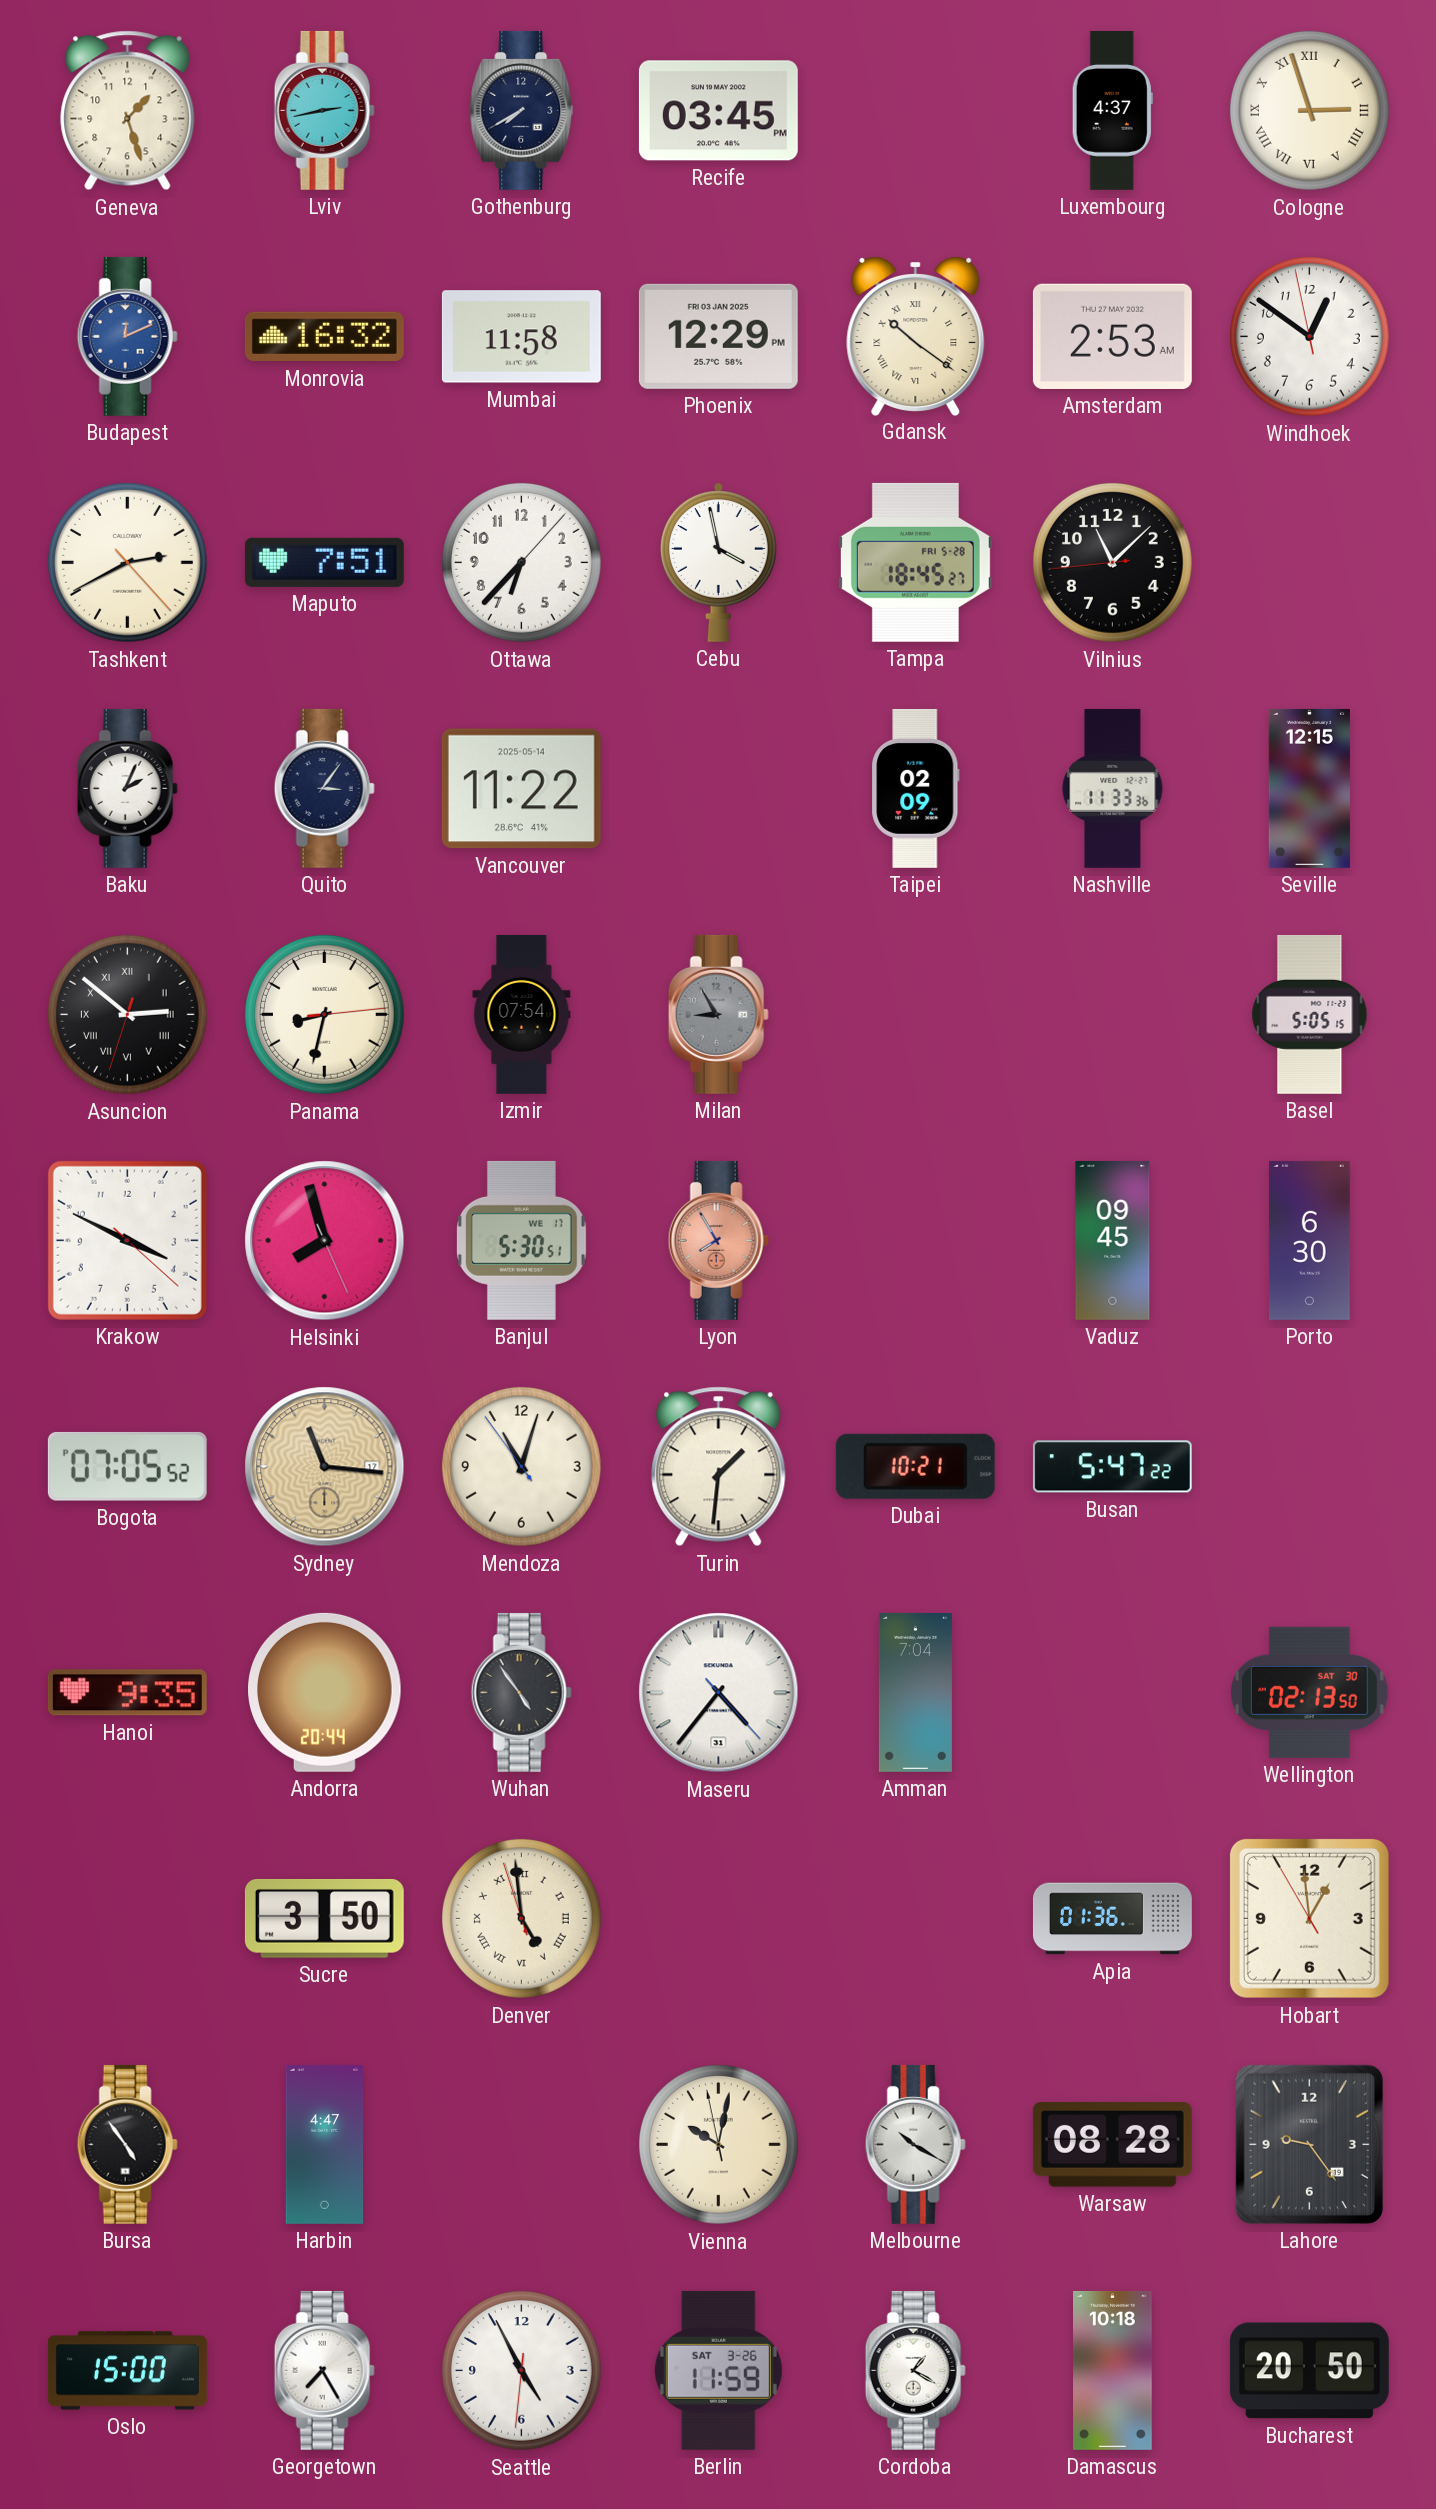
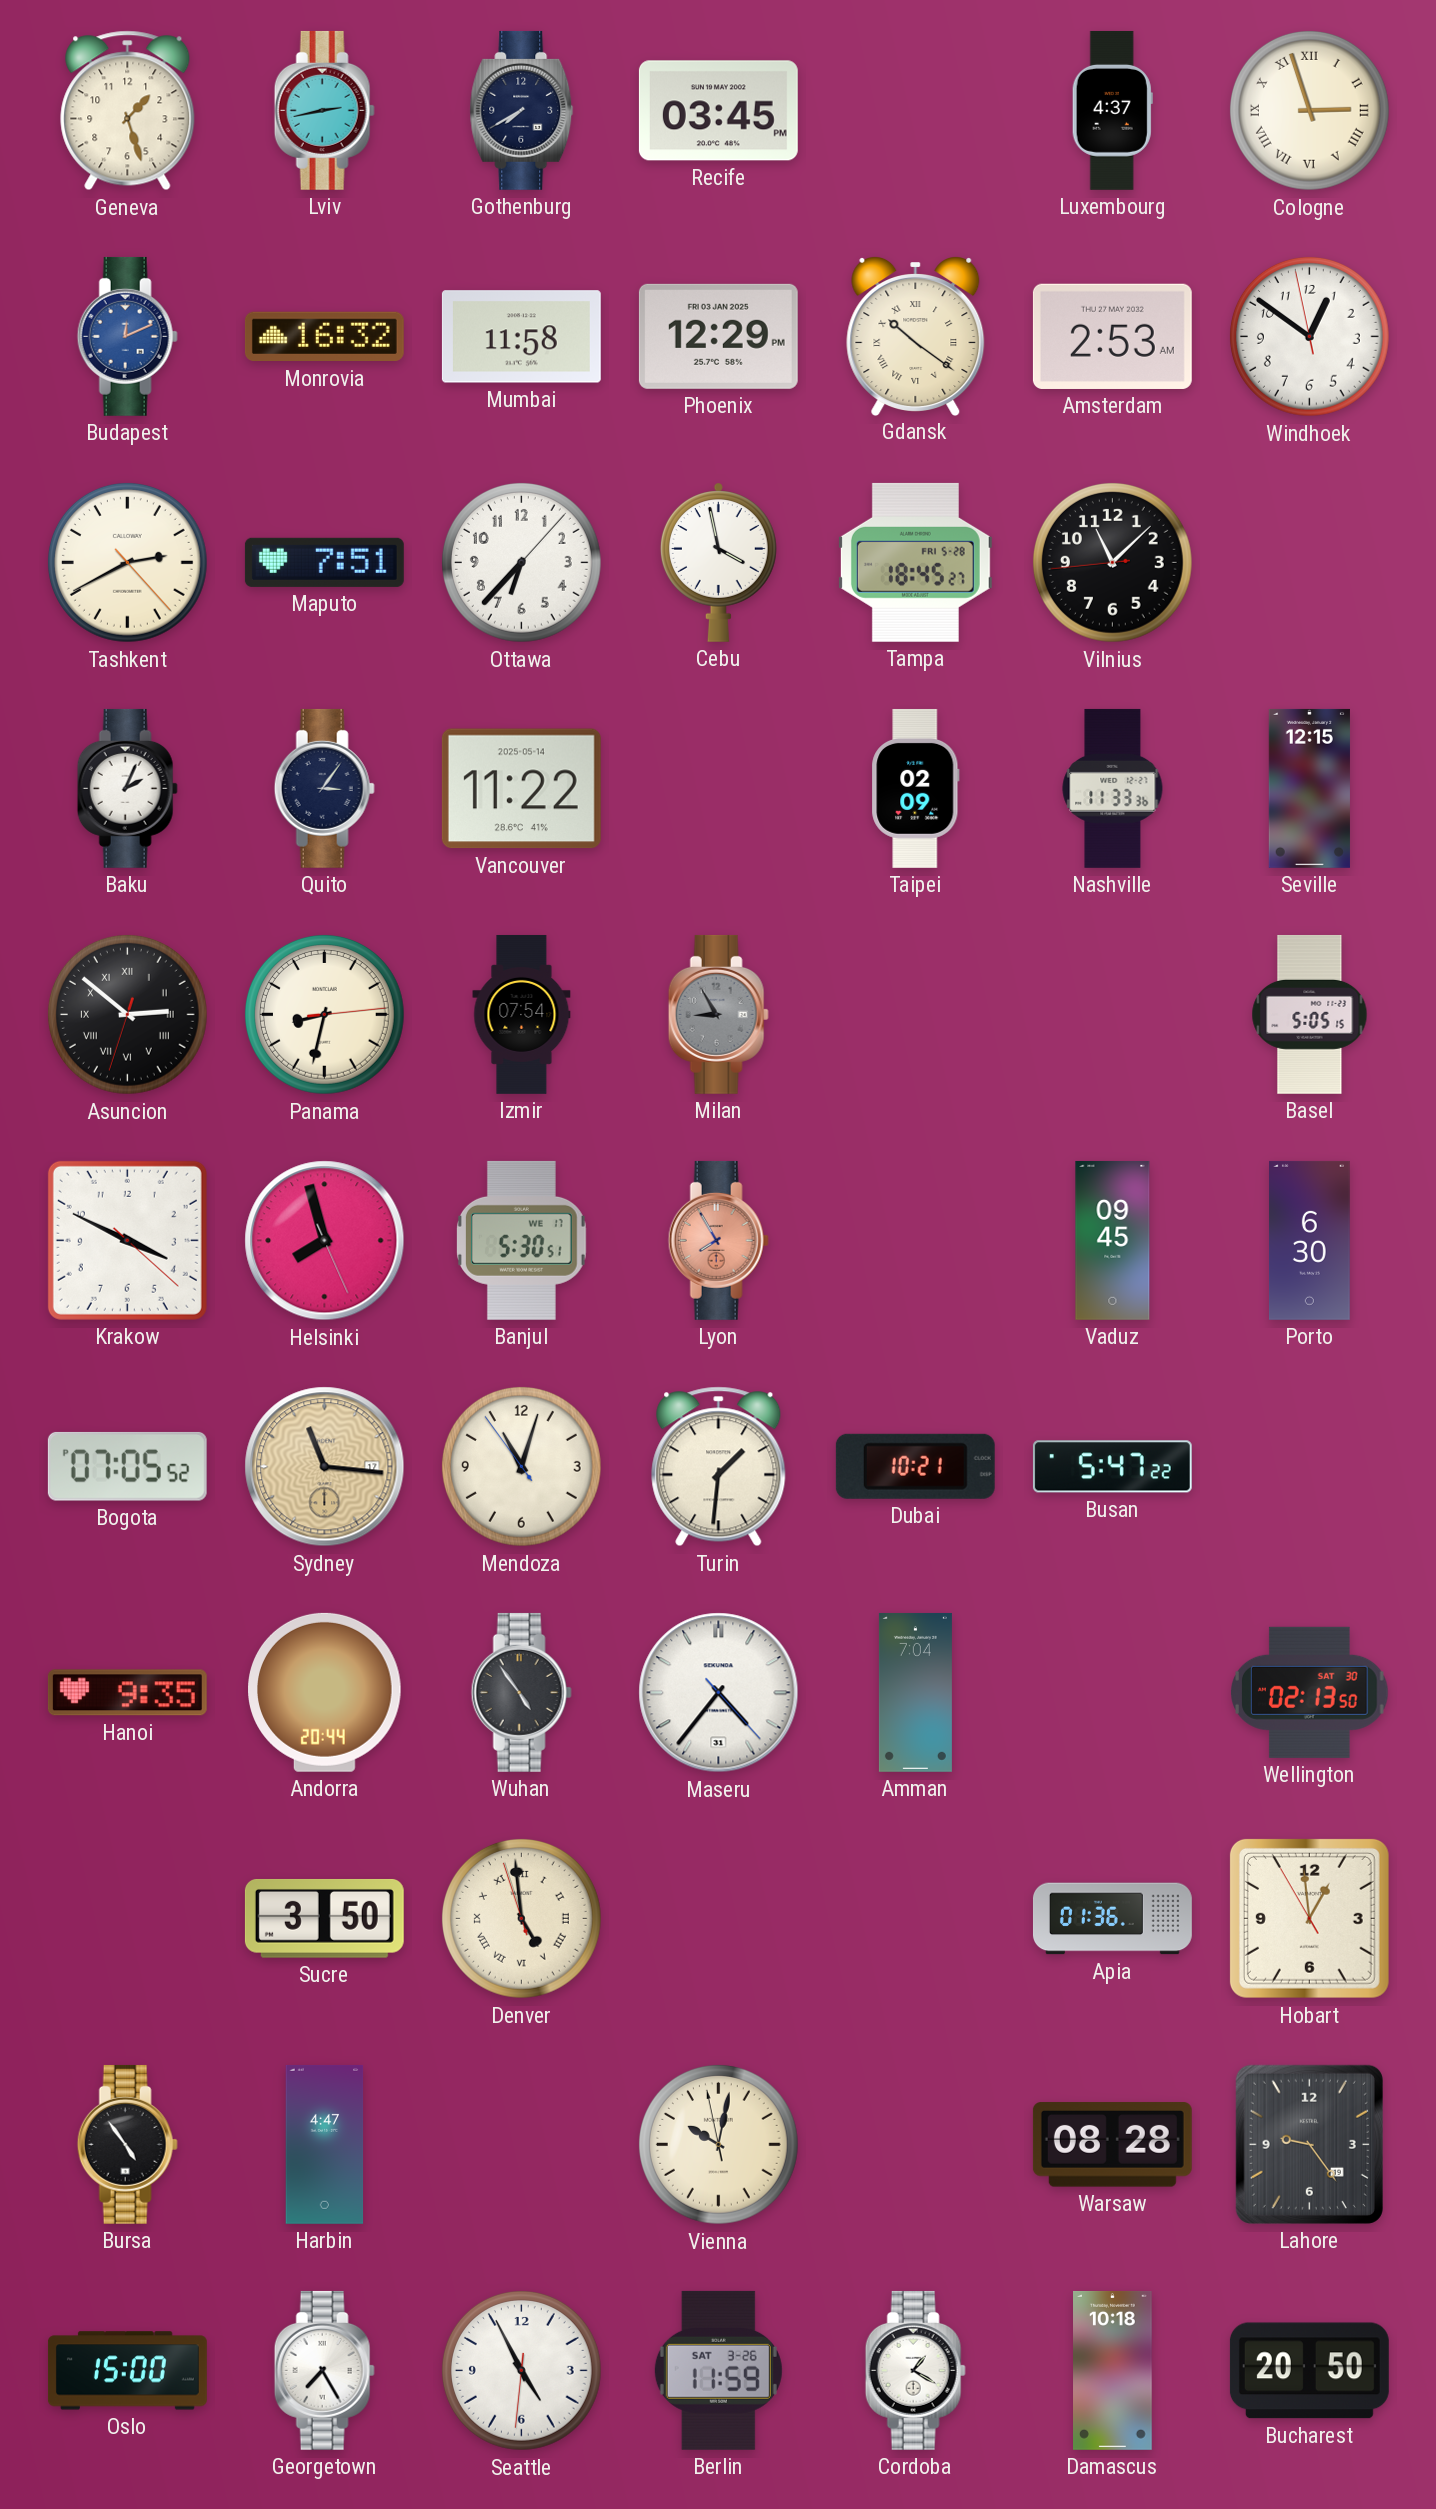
Melbourne: 10:20 -> none
